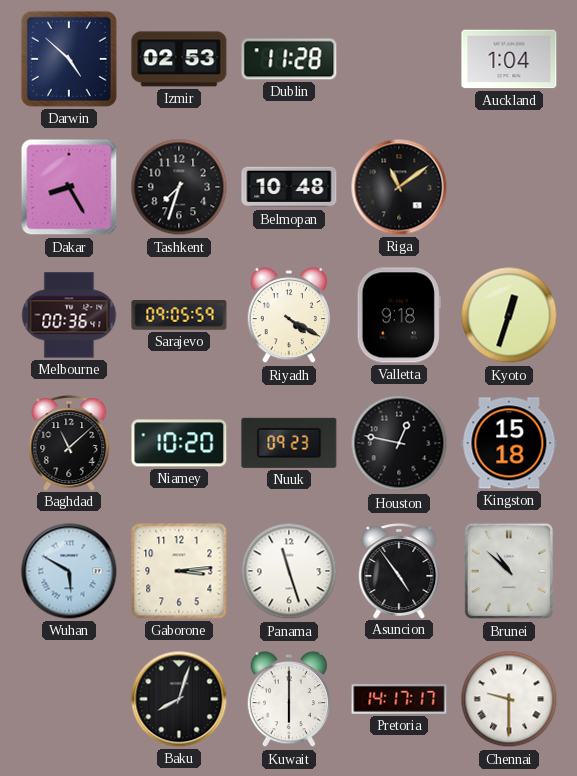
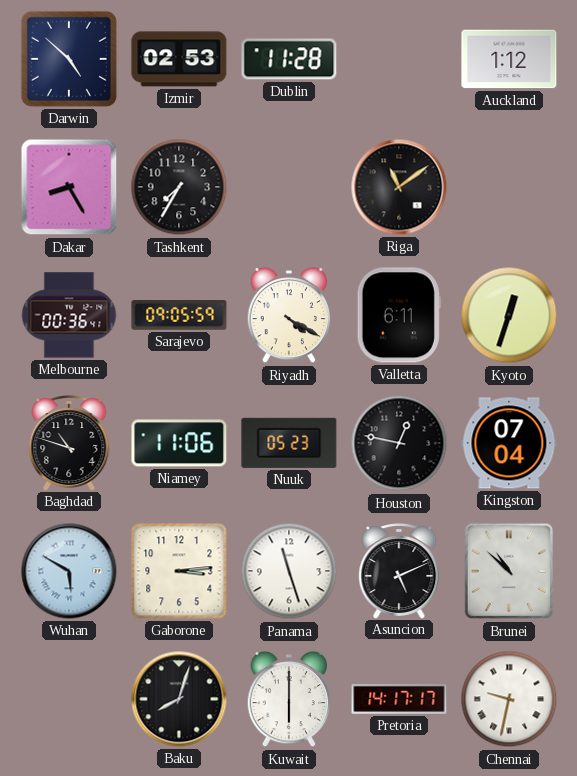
Auckland: 1:04 -> 1:12
Tashkent: 7:33 -> 7:35
Belmopan: 10:48 -> none
Valletta: 9:18 -> 6:11
Baghdad: 11:08 -> 10:48
Niamey: 10:20 -> 11:06
Nuuk: 09:23 -> 05:23
Kingston: 15:18 -> 07:04
Asuncion: 4:54 -> 5:11
Chennai: 9:30 -> 9:32
